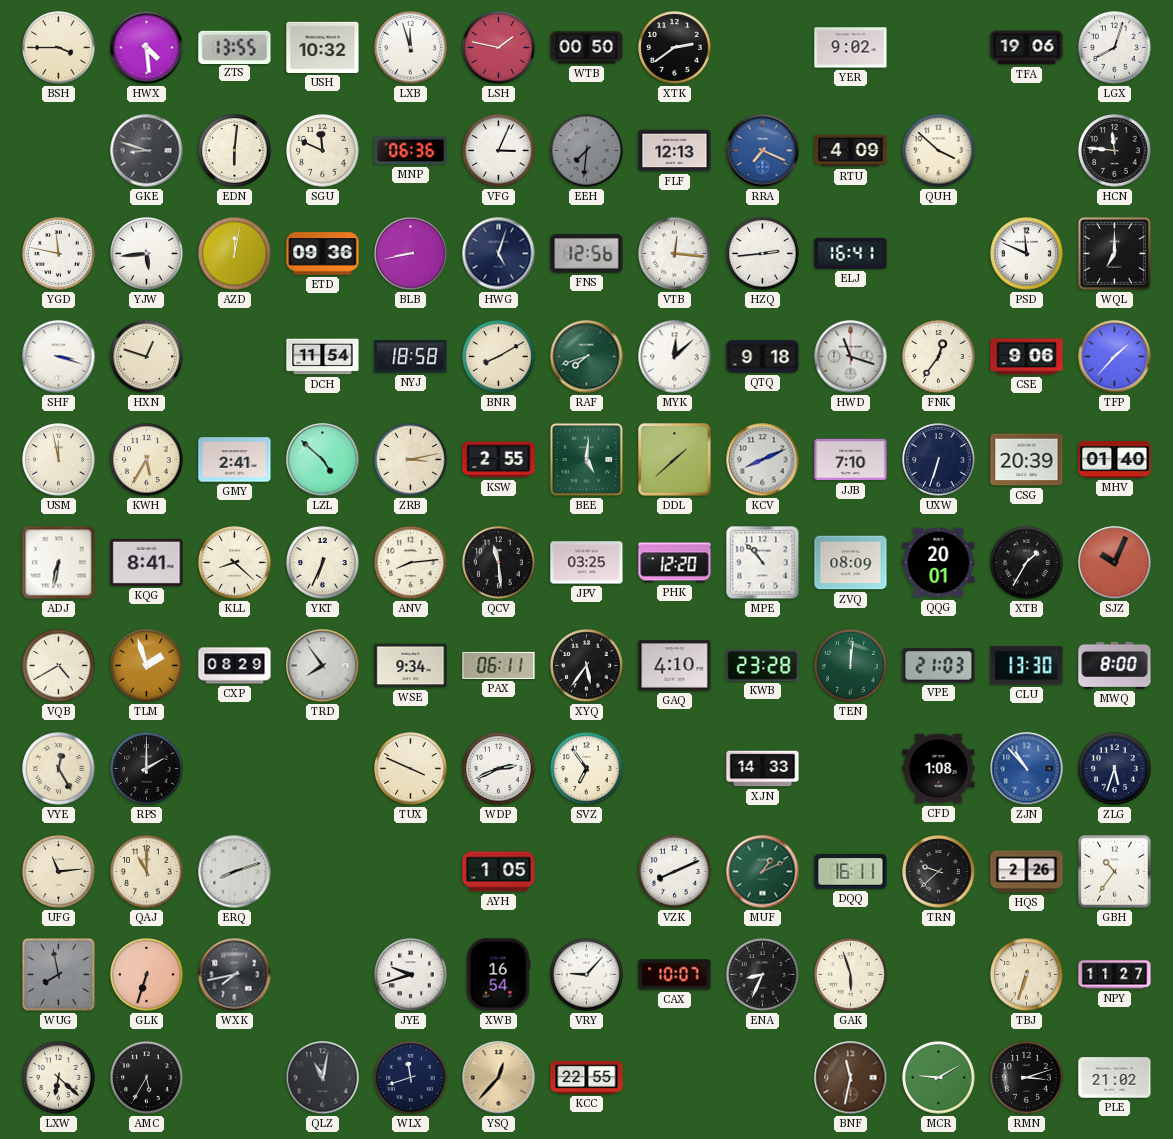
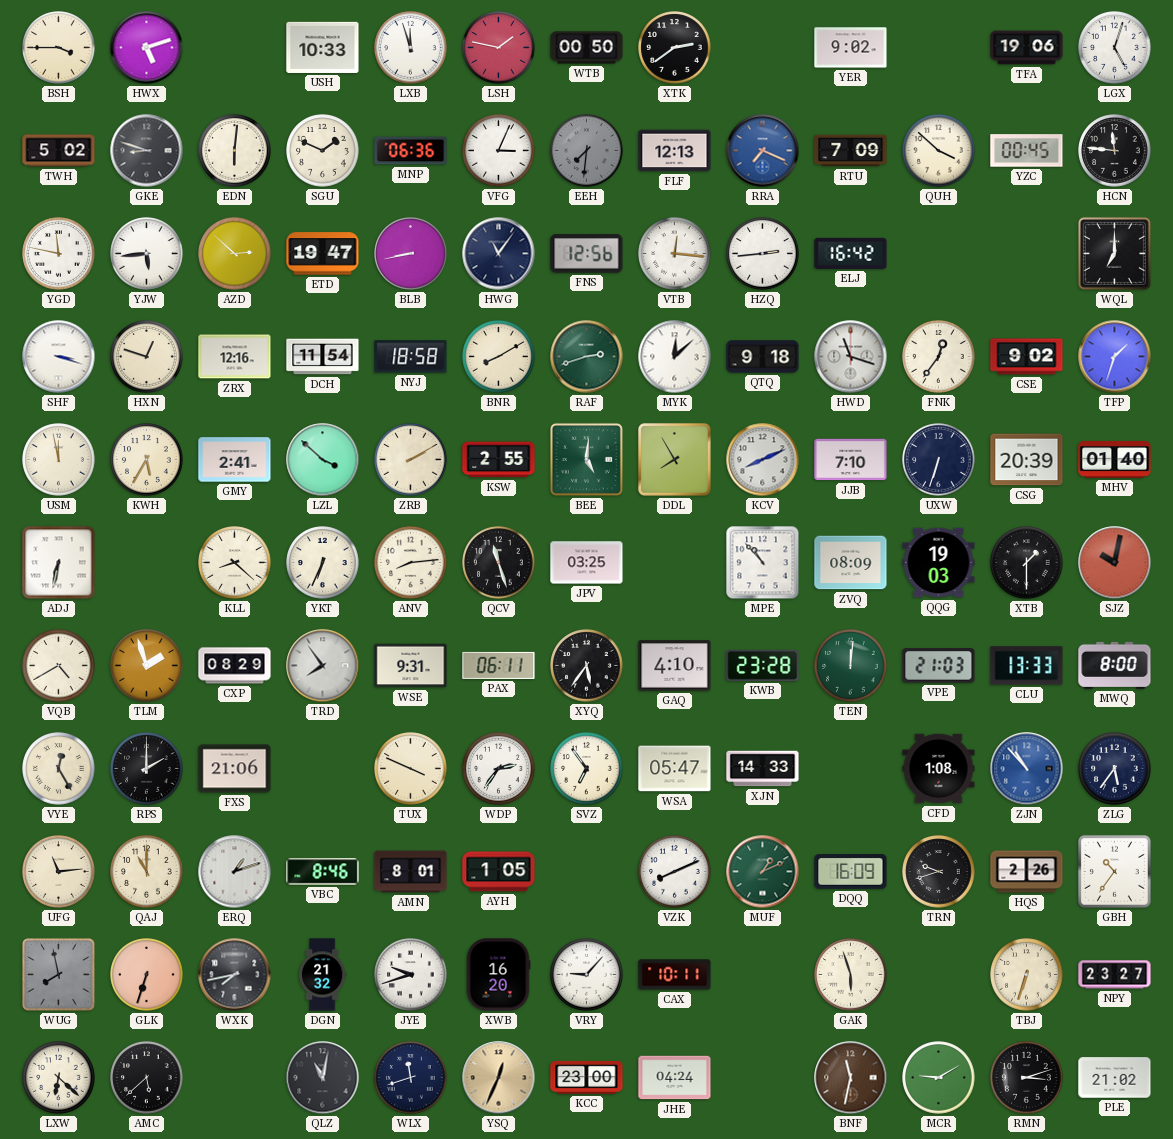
HWX: 4:29 -> 5:12
ZTS: 13:55 -> none
USH: 10:32 -> 10:33
LGX: 8:03 -> 5:03
TWH: none -> 5:02
SGU: 11:49 -> 1:49
RTU: 4:09 -> 7:09
YZC: none -> 00:45
AZD: 12:02 -> 2:52
ETD: 09:36 -> 19:47
HWG: 5:03 -> 11:06
ELJ: 16:41 -> 16:42
PSD: 11:49 -> none
ZRX: none -> 12:16
RAF: 7:42 -> 2:42
CSE: 9:06 -> 9:02
TFP: 1:37 -> 1:33
LZL: 4:52 -> 3:52
ZRB: 3:13 -> 2:10
DDL: 1:38 -> 7:55
KQG: 8:41 -> none
QCV: 11:29 -> 11:27
PHK: 12:20 -> none
QQG: 20:01 -> 19:03
XTB: 1:35 -> 1:30
SJZ: 10:04 -> 10:02
WSE: 9:34 -> 9:31
CLU: 13:30 -> 13:33
FXS: none -> 21:06
WDP: 2:41 -> 2:36
WSA: none -> 05:47
ZLG: 5:33 -> 5:36
ERQ: 8:12 -> 1:12
VBC: none -> 8:46
AMN: none -> 8:01
DQQ: 16:11 -> 16:09
TRN: 9:38 -> 9:42
DGN: none -> 21:32
XWB: 16:54 -> 16:20
CAX: 10:07 -> 10:11
ENA: 8:34 -> none
NPY: 11:27 -> 23:27
AMC: 5:35 -> 5:38
YSQ: 12:37 -> 12:34
KCC: 22:55 -> 23:00
JHE: none -> 04:24
